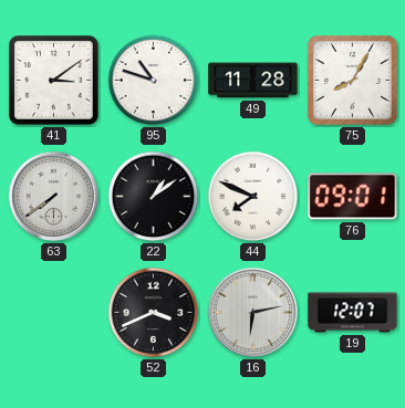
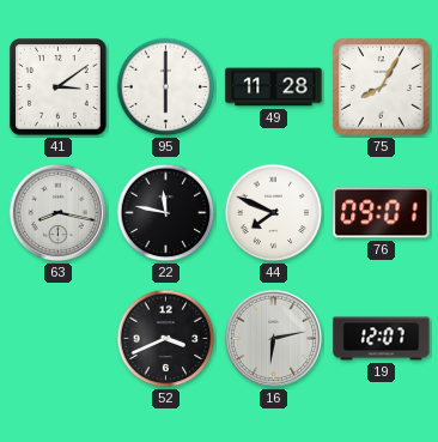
95: 10:48 -> 6:00
63: 7:39 -> 8:17
22: 1:09 -> 11:47
